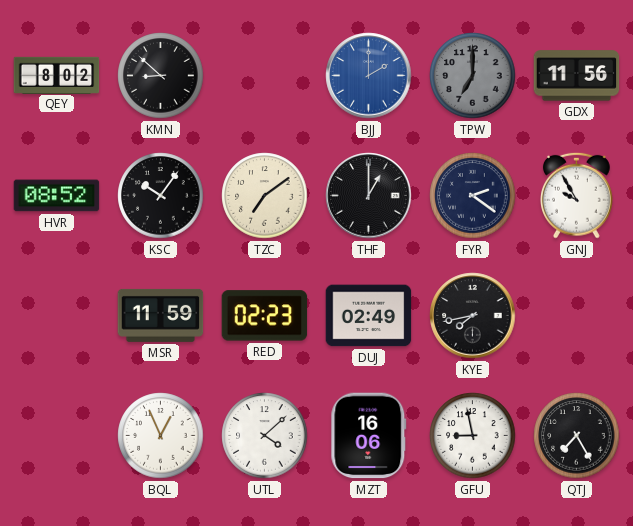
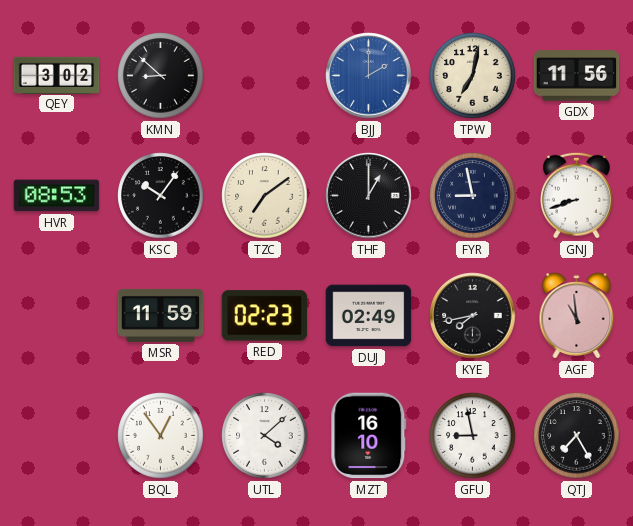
QEY: 8:02 -> 3:02
TPW: 7:00 -> 7:02
TPW dial: grey -> cream
HVR: 08:52 -> 08:53
FYR: 2:21 -> 8:58
GNJ: 9:55 -> 8:42
AGF: none -> 10:59
BQL: 12:56 -> 12:54
MZT: 16:06 -> 16:10
